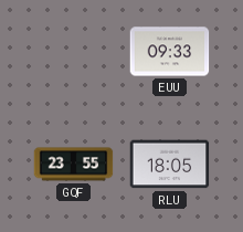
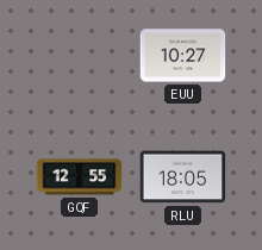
EUU: 09:33 -> 10:27
GQF: 23:55 -> 12:55
